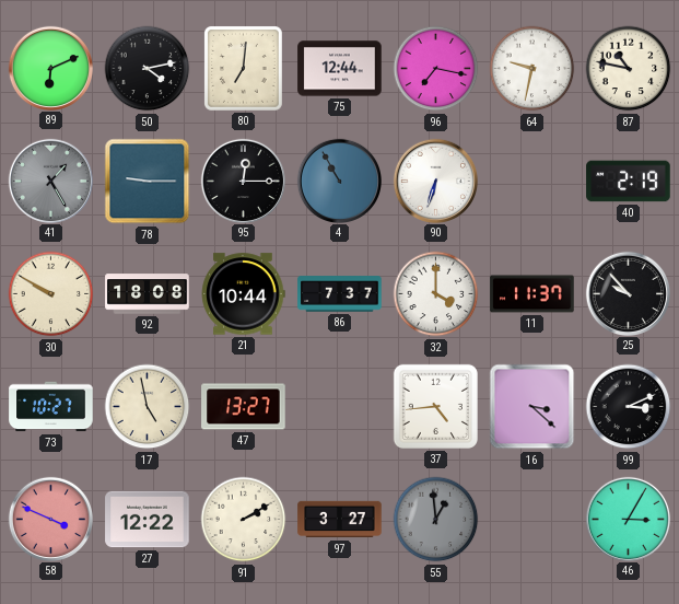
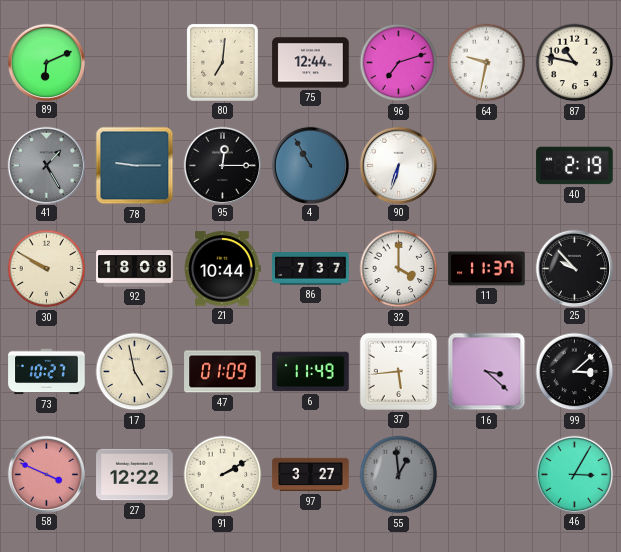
50: 4:13 -> none
96: 7:17 -> 7:12
47: 13:27 -> 01:09
6: none -> 11:49
37: 4:44 -> 5:44
99: 3:11 -> 3:08
